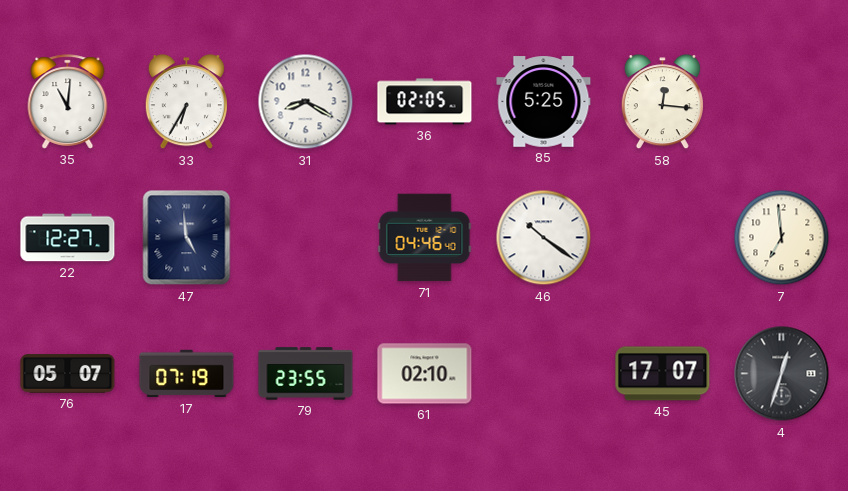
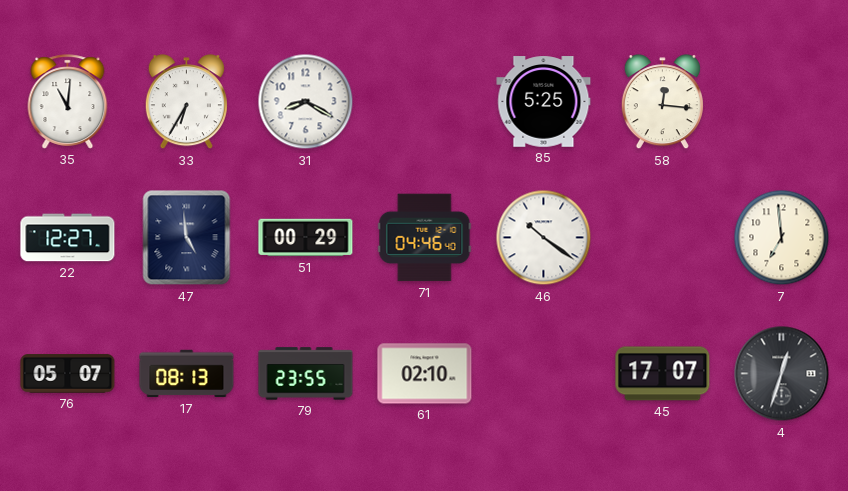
36: 02:05 -> none
51: none -> 00:29
17: 07:19 -> 08:13
